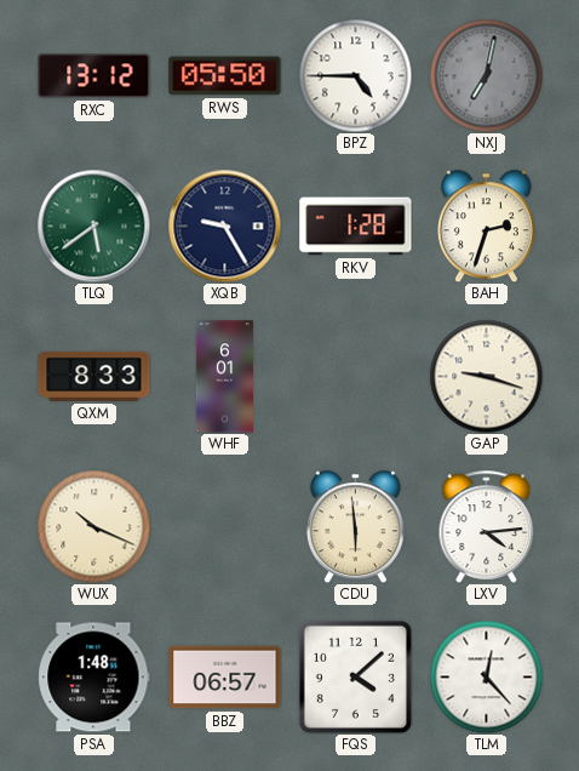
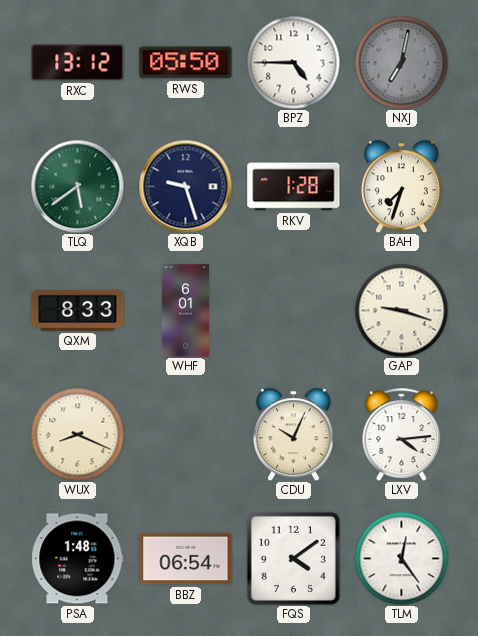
XQB: 9:25 -> 9:27
BAH: 2:33 -> 7:33
WUX: 10:19 -> 8:19
CDU: 5:59 -> 10:04
BBZ: 06:57 -> 06:54
FQS: 4:08 -> 4:09
TLM: 12:23 -> 12:24
